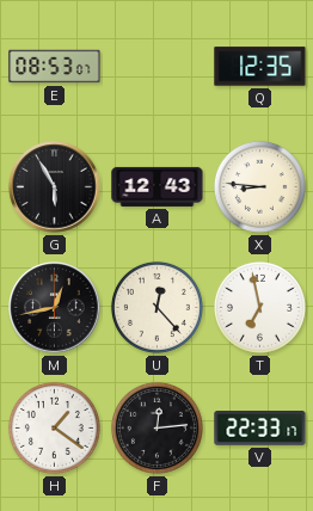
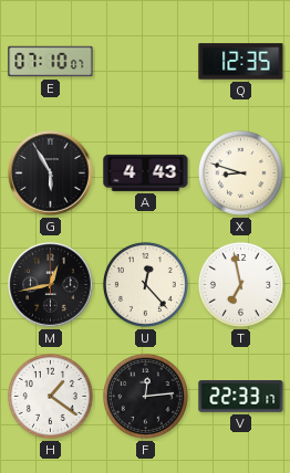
E: 08:53 -> 07:10
A: 12:43 -> 4:43
X: 8:46 -> 8:48
